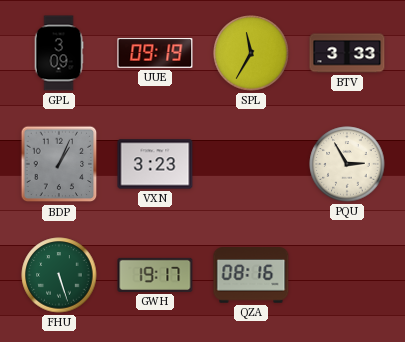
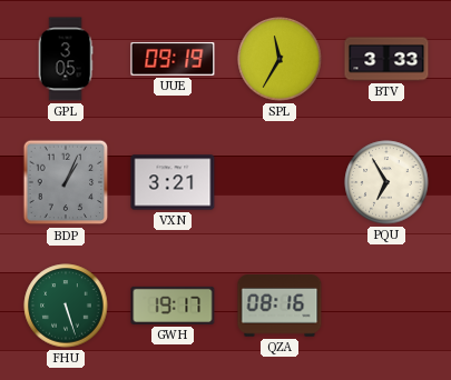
GPL: 3:09 -> 3:05
VXN: 3:23 -> 3:21
PQU: 2:55 -> 6:55
